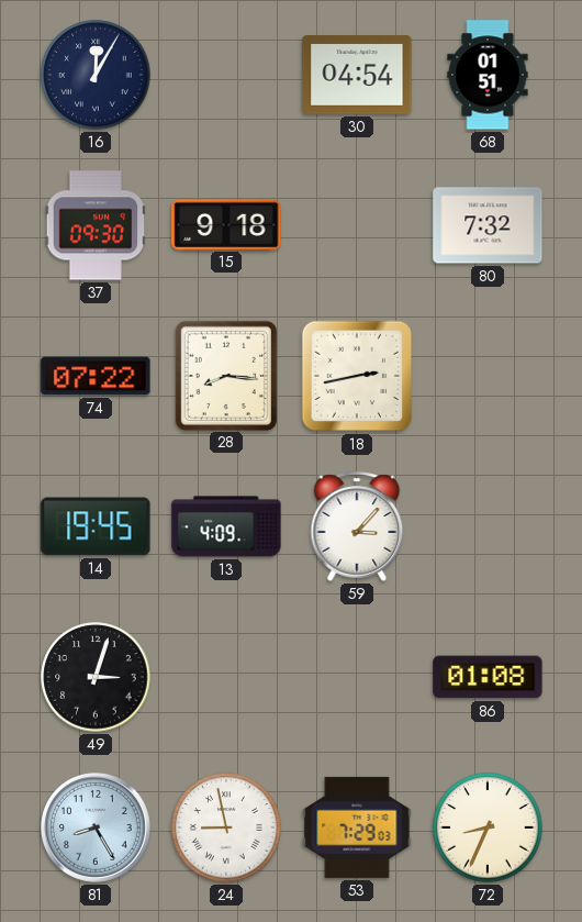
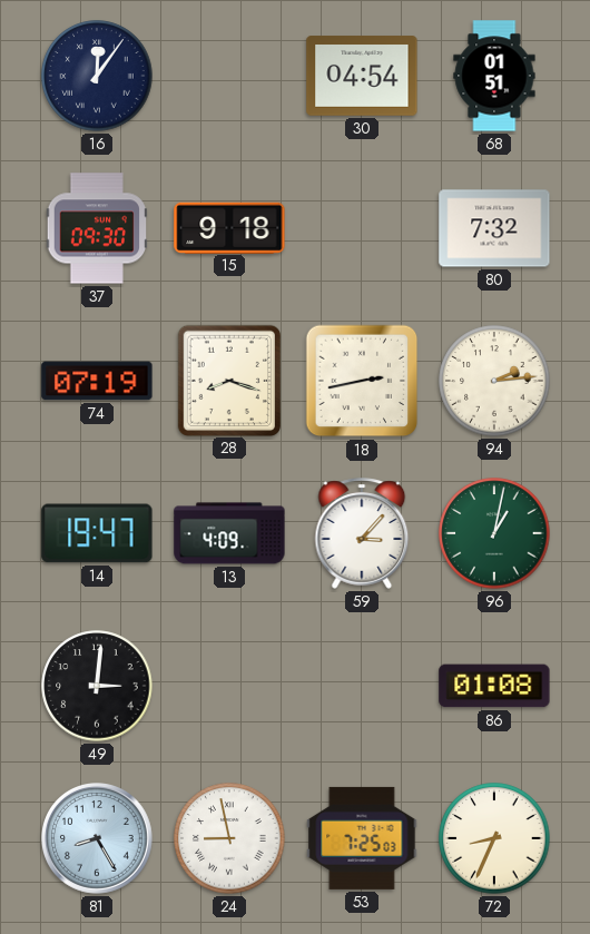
16: 12:05 -> 12:06
74: 07:22 -> 07:19
28: 8:16 -> 8:18
94: none -> 2:14
14: 19:45 -> 19:47
96: none -> 1:02
49: 3:03 -> 3:01
53: 7:29 -> 7:25
